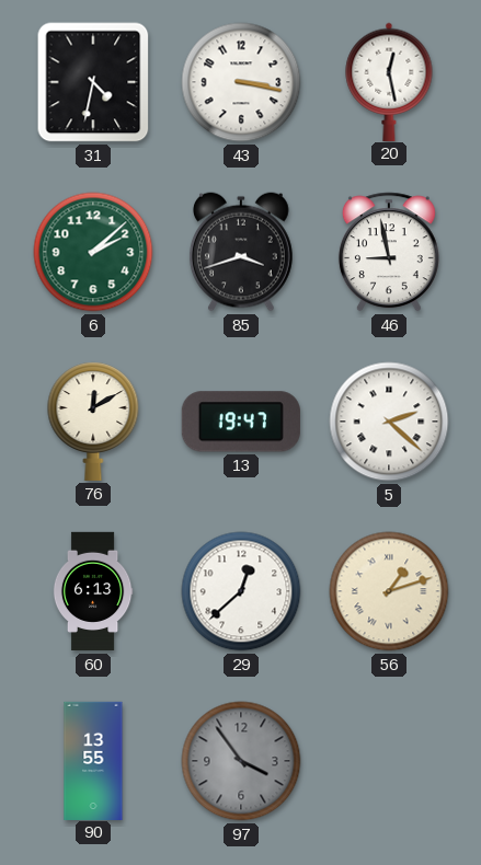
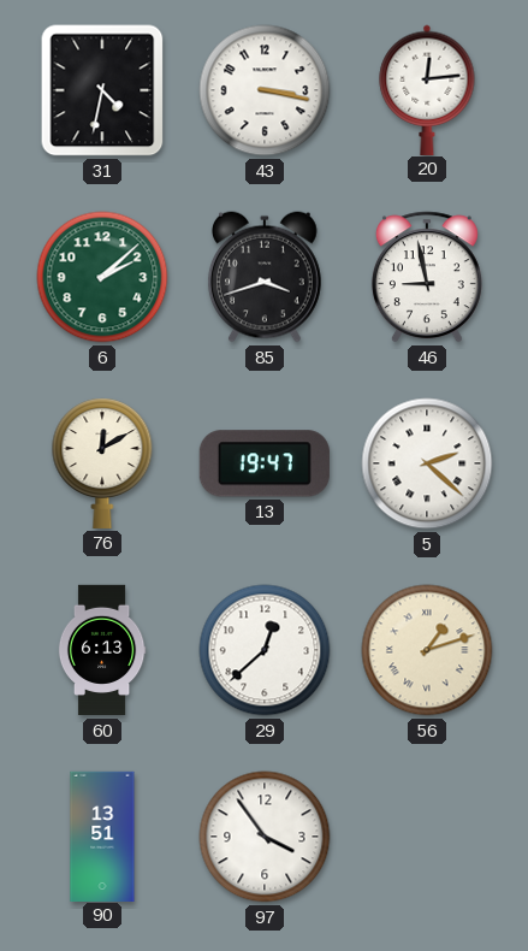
20: 12:28 -> 12:14
90: 13:55 -> 13:51
97 dial: grey -> white
